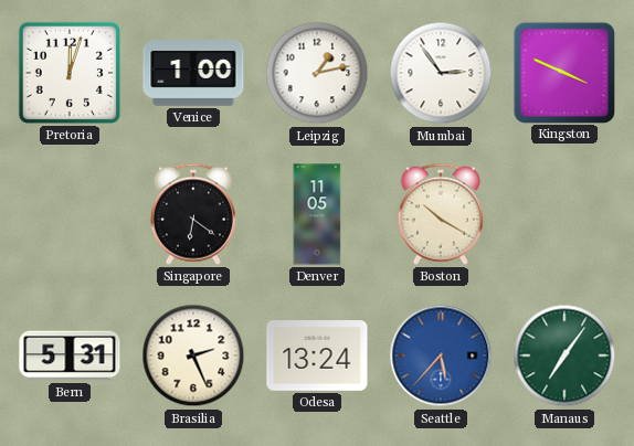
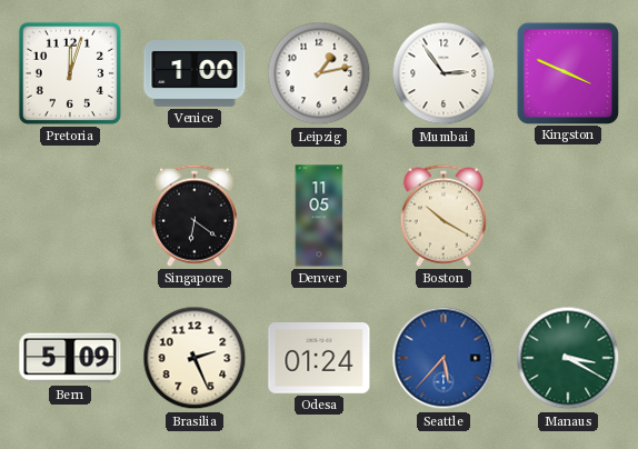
Bern: 5:31 -> 5:09
Odesa: 13:24 -> 01:24
Manaus: 7:06 -> 3:20
